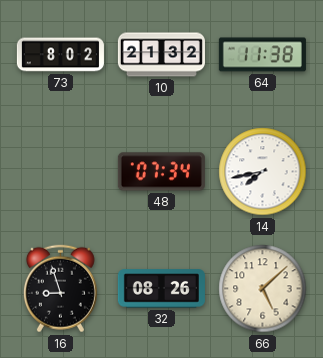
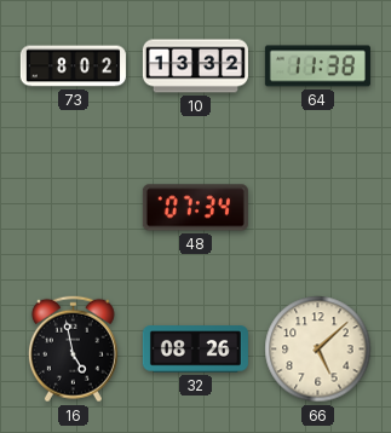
10: 21:32 -> 13:32
14: 7:43 -> none
16: 8:57 -> 4:58
